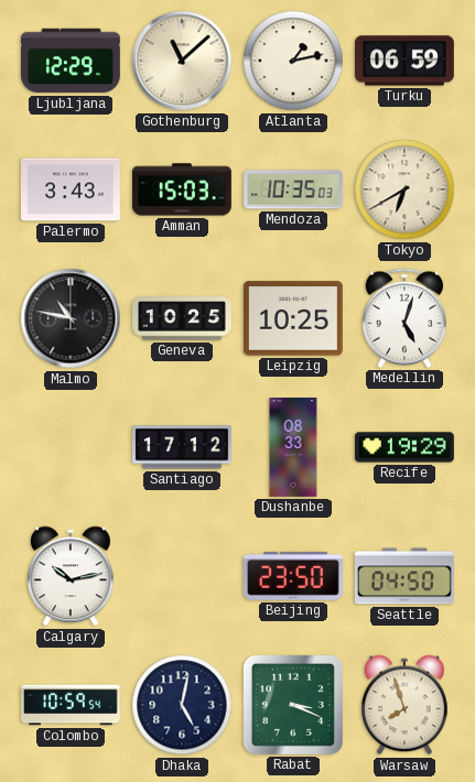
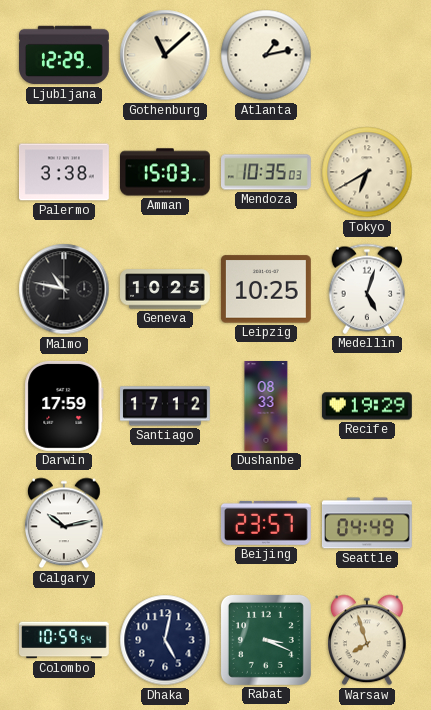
Turku: 06:59 -> none
Palermo: 3:43 -> 3:38
Darwin: none -> 17:59
Beijing: 23:50 -> 23:57
Seattle: 04:50 -> 04:49
